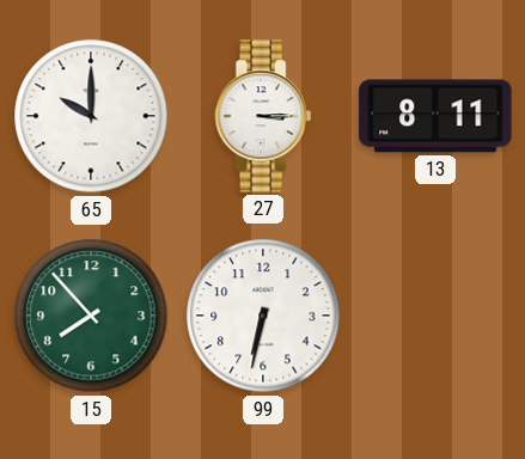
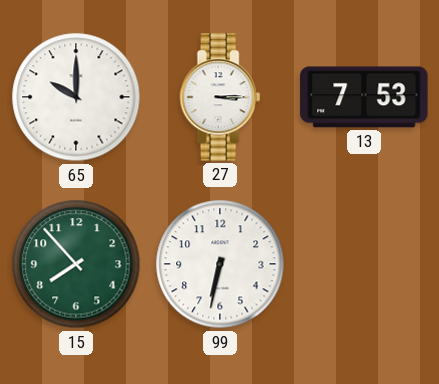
13: 8:11 -> 7:53
